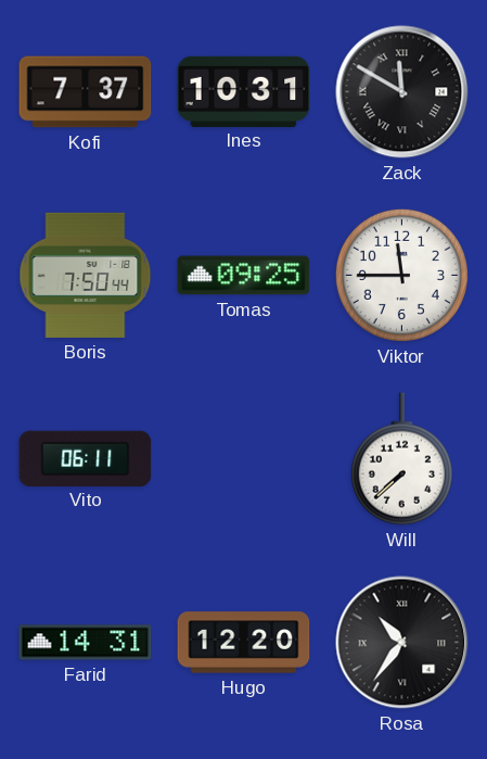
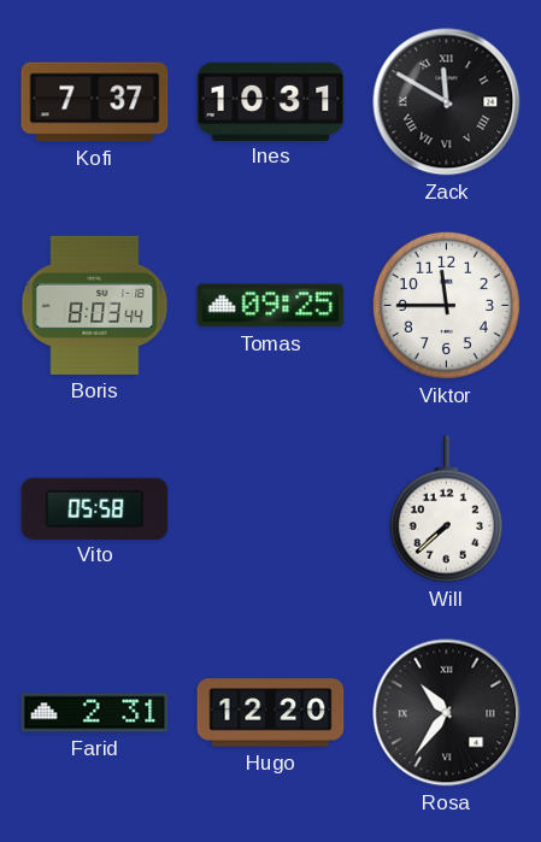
Boris: 7:50 -> 8:03
Vito: 06:11 -> 05:58
Farid: 14:31 -> 2:31
